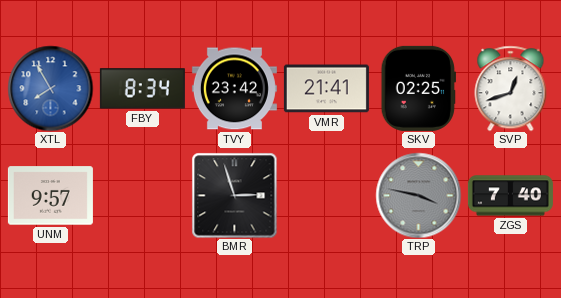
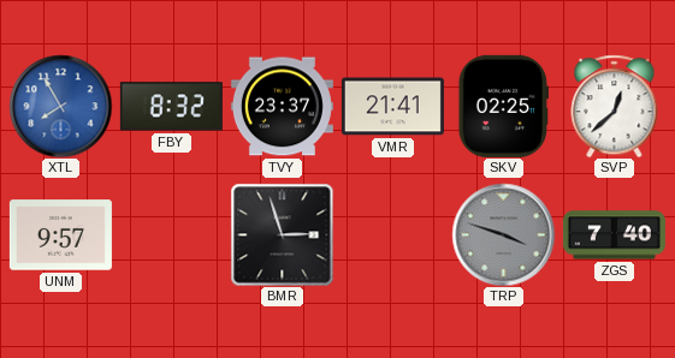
FBY: 8:34 -> 8:32
TVY: 23:42 -> 23:37
SVP: 12:42 -> 12:38
TRP: 3:47 -> 3:48
